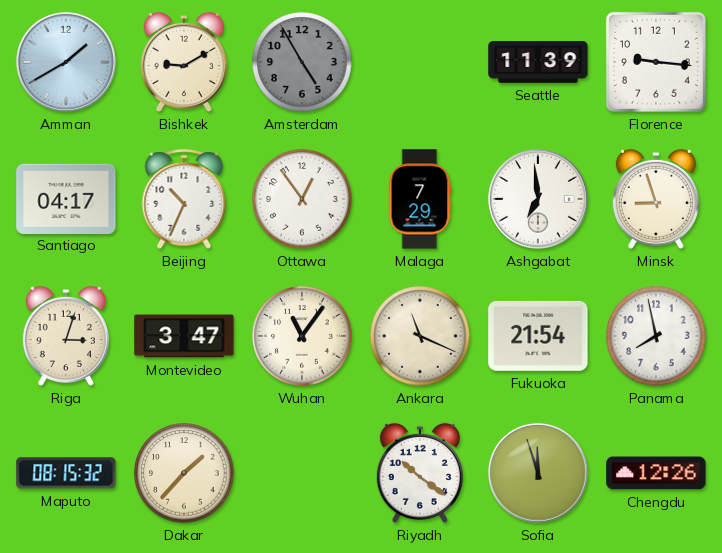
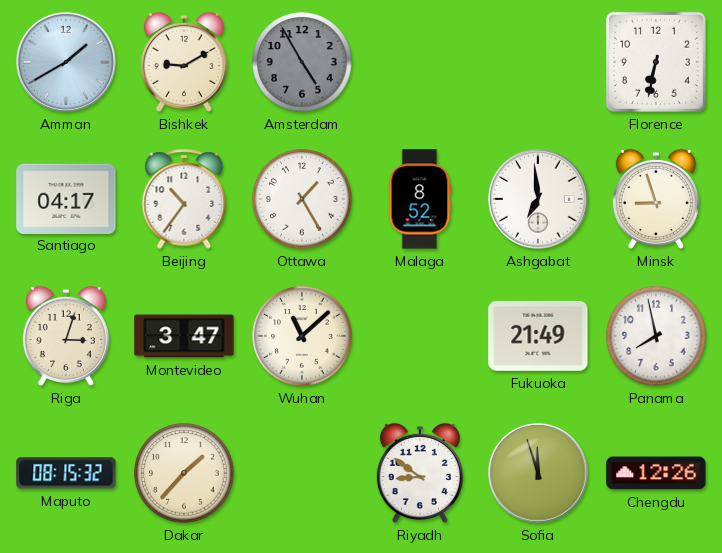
Seattle: 11:39 -> none
Florence: 9:16 -> 6:32
Beijing: 10:34 -> 10:36
Ottawa: 12:54 -> 1:25
Malaga: 7:29 -> 8:52
Wuhan: 11:06 -> 11:08
Ankara: 11:19 -> none
Fukuoka: 21:54 -> 21:49
Riyadh: 10:21 -> 8:51
